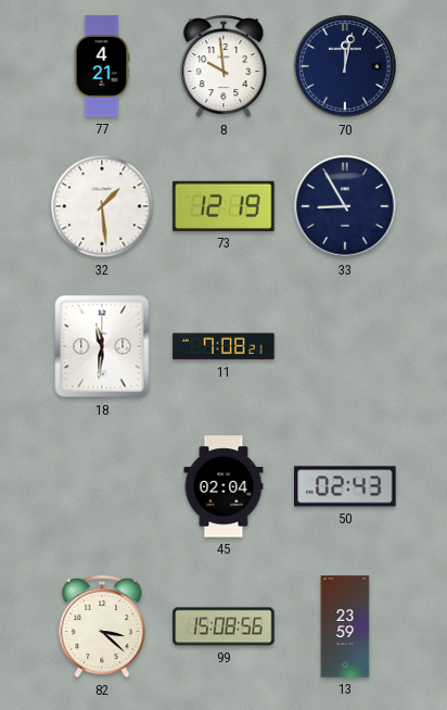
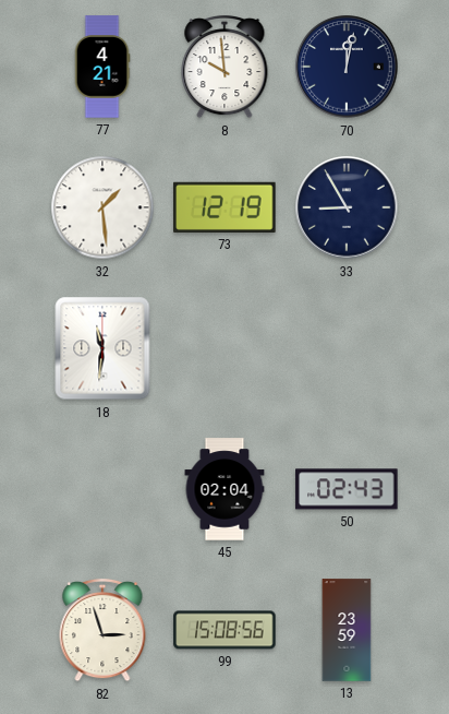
11: 7:08 -> none
82: 3:22 -> 2:57
